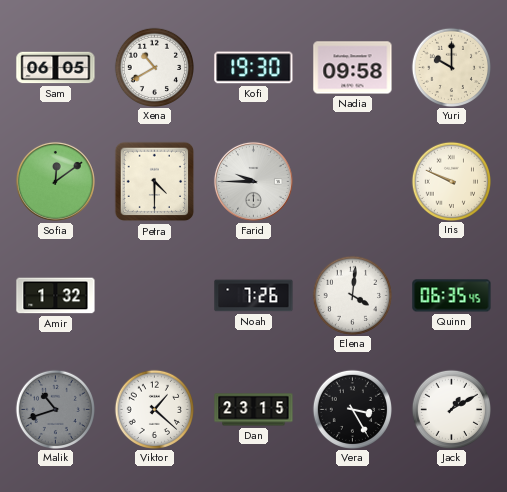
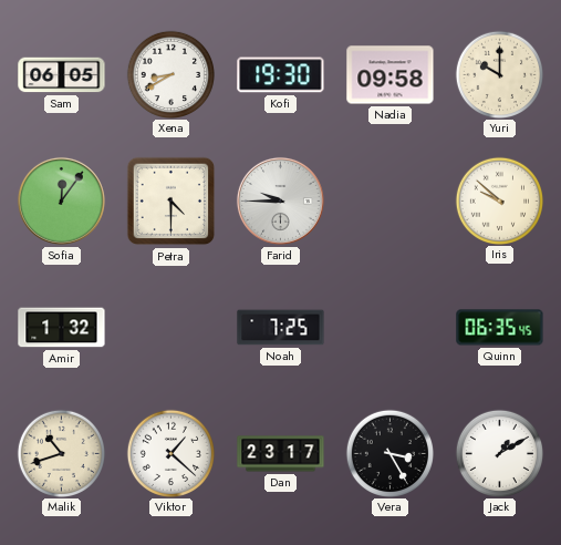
Xena: 10:40 -> 8:40
Sofia: 12:09 -> 12:06
Iris: 9:49 -> 9:52
Noah: 7:26 -> 7:25
Elena: 4:01 -> none
Malik dial: grey -> cream
Dan: 23:15 -> 23:17
